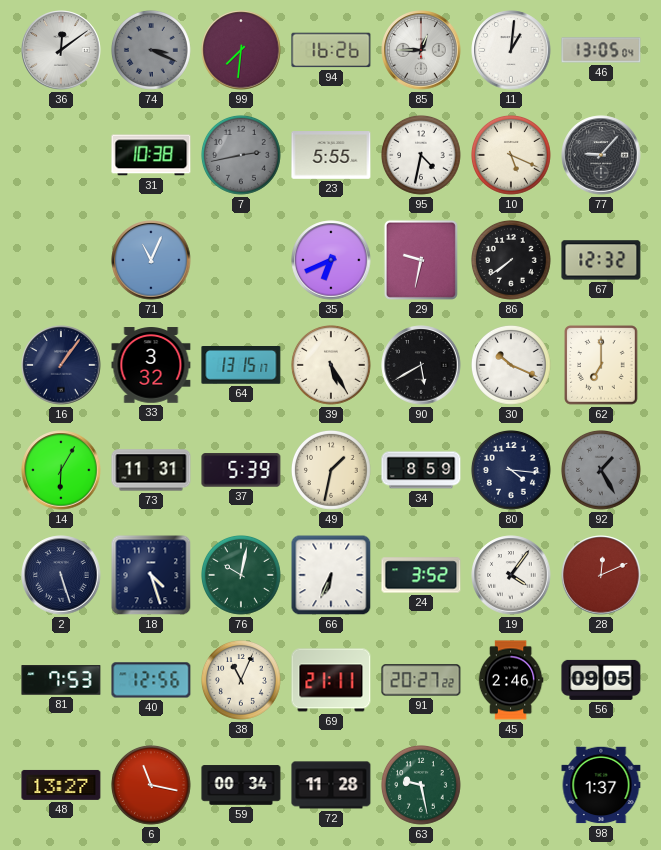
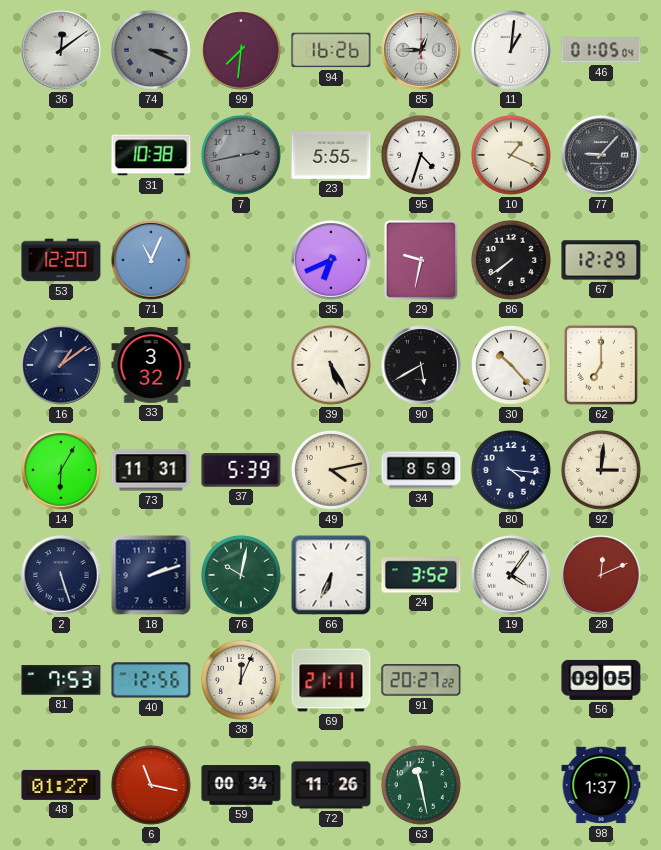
46: 13:05 -> 01:05
95: 4:32 -> 4:33
10: 5:19 -> 1:19
53: none -> 12:20
67: 12:32 -> 12:29
16: 1:06 -> 1:09
64: 13:15 -> none
30: 10:19 -> 10:23
49: 1:32 -> 4:13
92: 1:25 -> 3:01
92 dial: grey -> cream
18: 4:27 -> 2:12
38: 11:04 -> 12:04
45: 2:46 -> none
48: 13:27 -> 01:27
72: 11:28 -> 11:26
63: 9:28 -> 11:28
